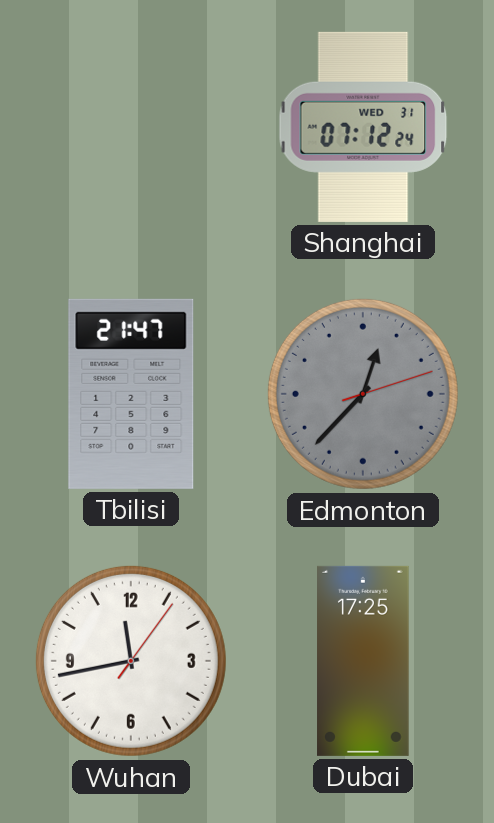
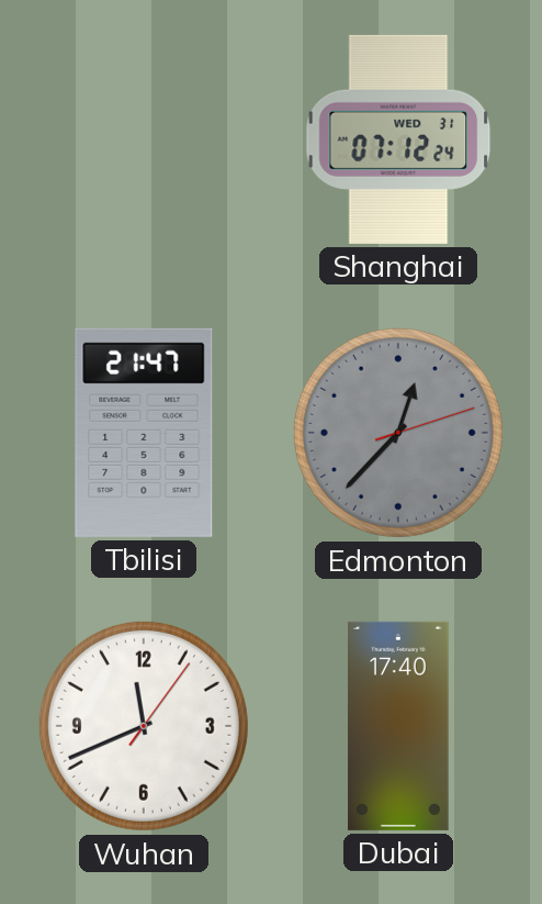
Wuhan: 11:43 -> 11:41
Dubai: 17:25 -> 17:40
